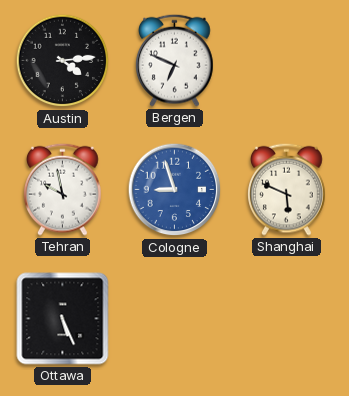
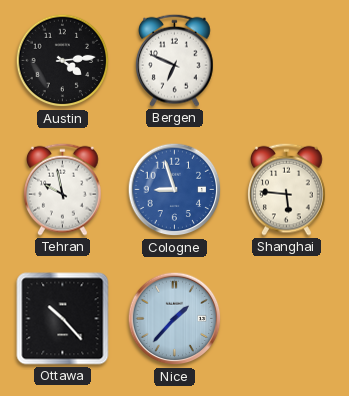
Shanghai: 5:49 -> 5:46
Ottawa: 5:26 -> 10:23
Nice: none -> 1:37
